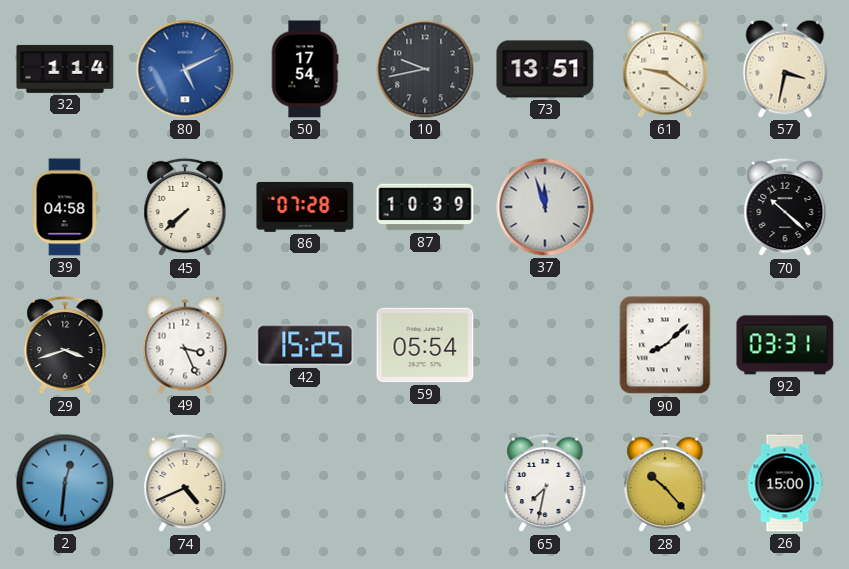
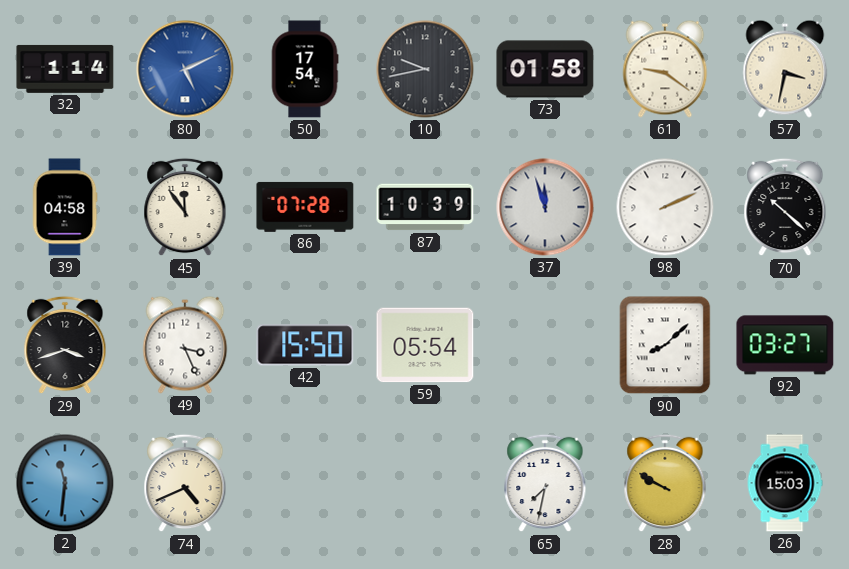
73: 13:51 -> 01:58
45: 7:38 -> 11:54
98: none -> 2:11
42: 15:25 -> 15:50
92: 03:31 -> 03:27
2: 12:31 -> 11:31
28: 10:23 -> 9:50
26: 15:00 -> 15:03
